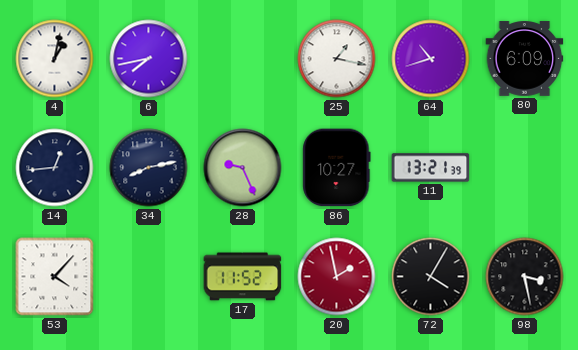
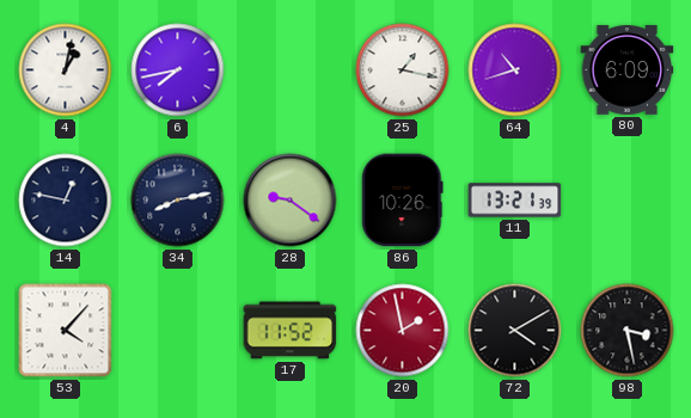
14: 12:44 -> 12:47
28: 9:26 -> 9:21
86: 10:27 -> 10:26
72: 4:05 -> 4:10
